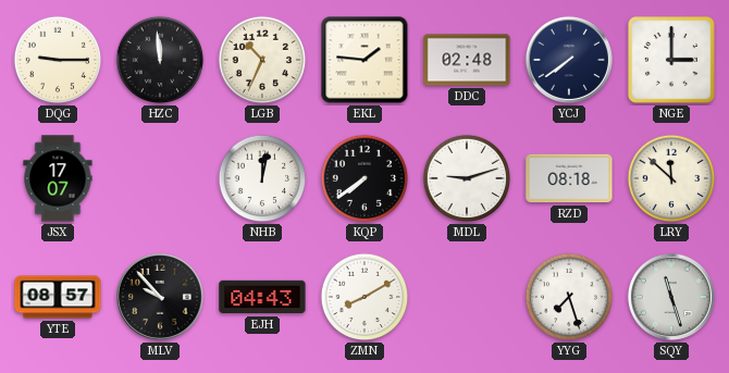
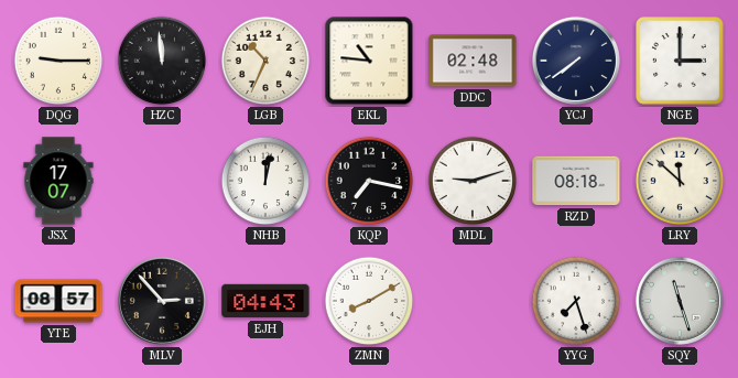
EKL: 1:46 -> 10:46
KQP: 7:39 -> 7:17
MLV: 9:53 -> 2:53
